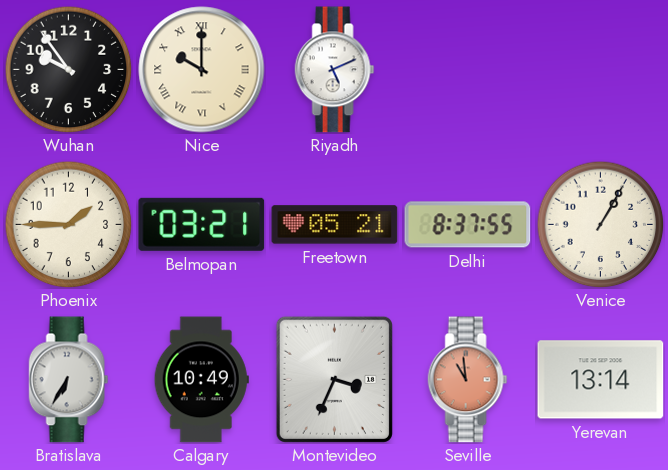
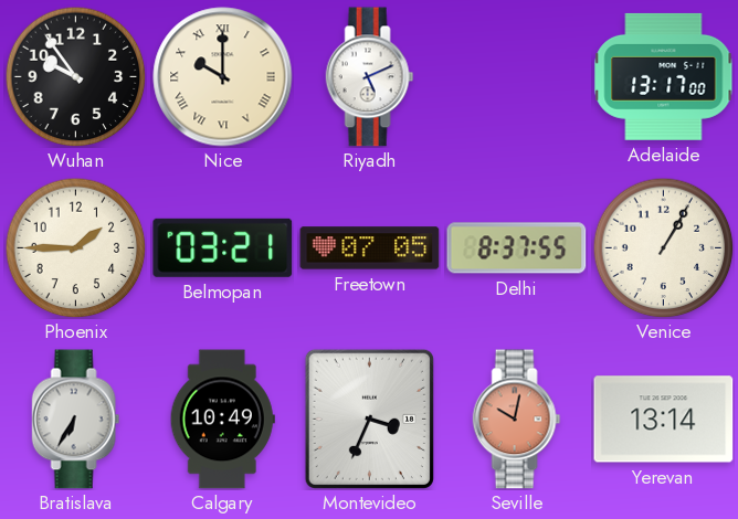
Adelaide: none -> 13:17
Freetown: 05:21 -> 07:05
Seville: 10:59 -> 10:02
